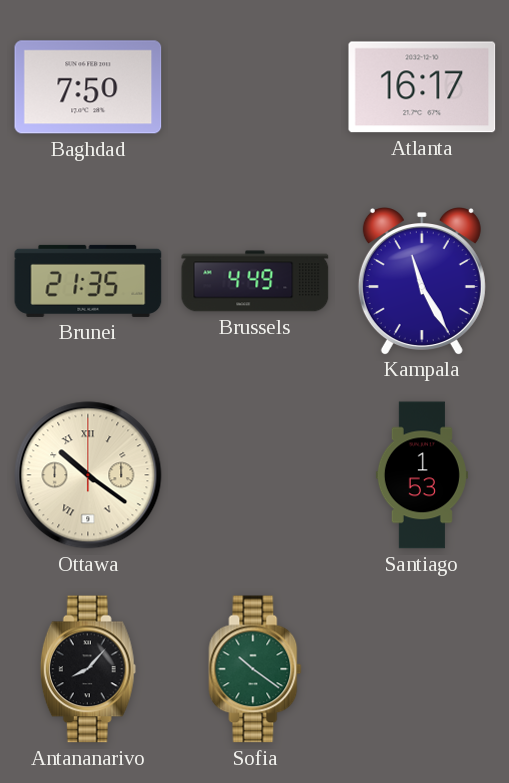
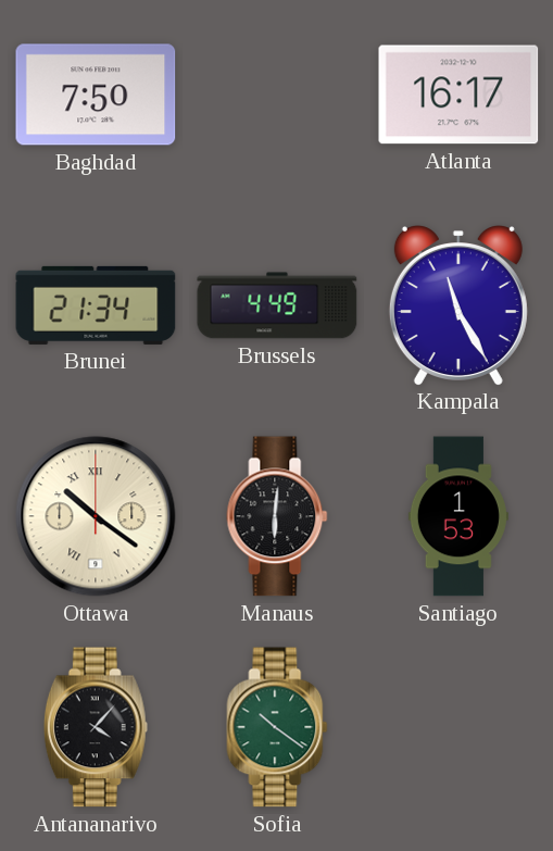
Brunei: 21:35 -> 21:34
Manaus: none -> 6:01
Antananarivo: 8:07 -> 4:07
